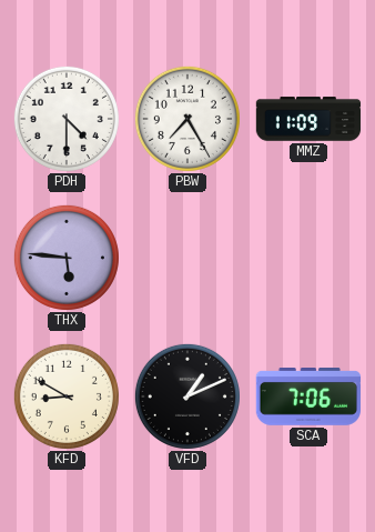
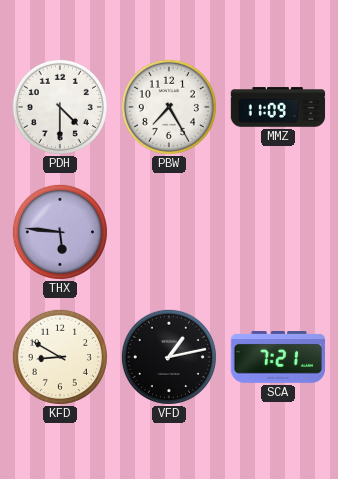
VFD: 1:11 -> 1:13
SCA: 7:06 -> 7:21
